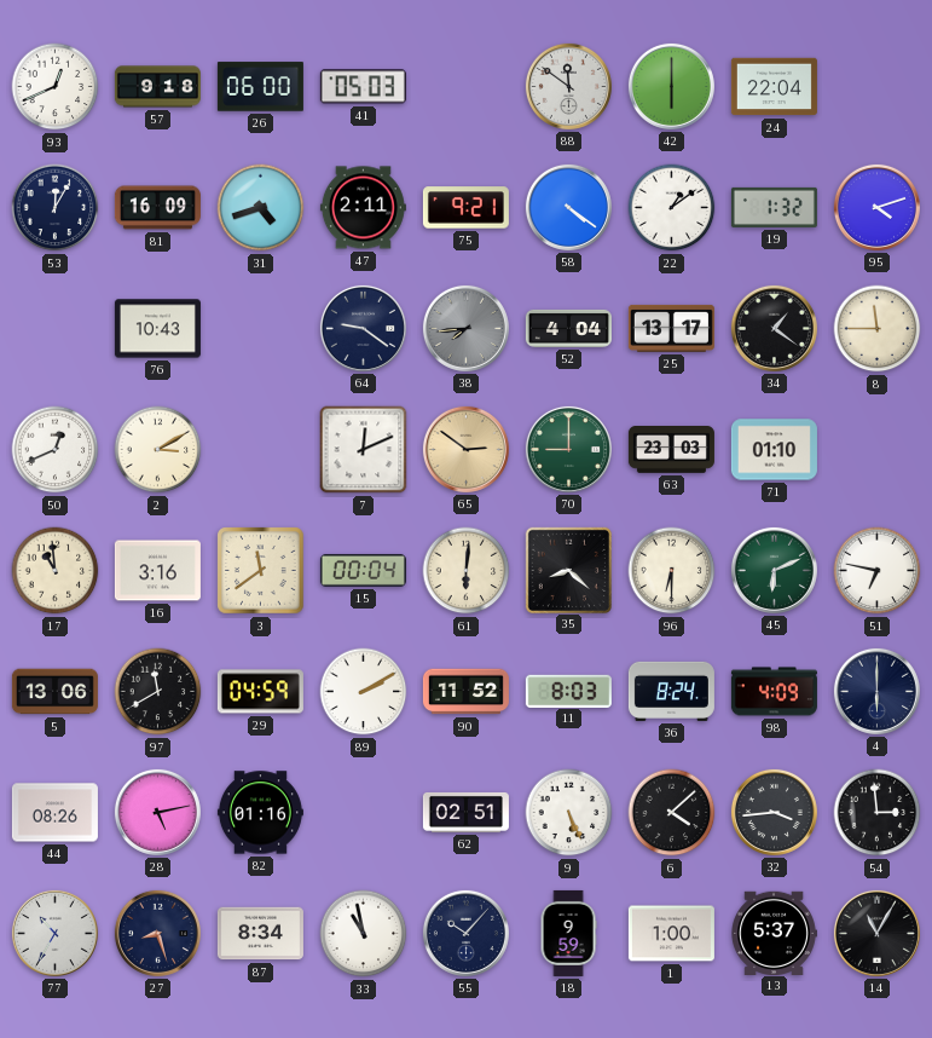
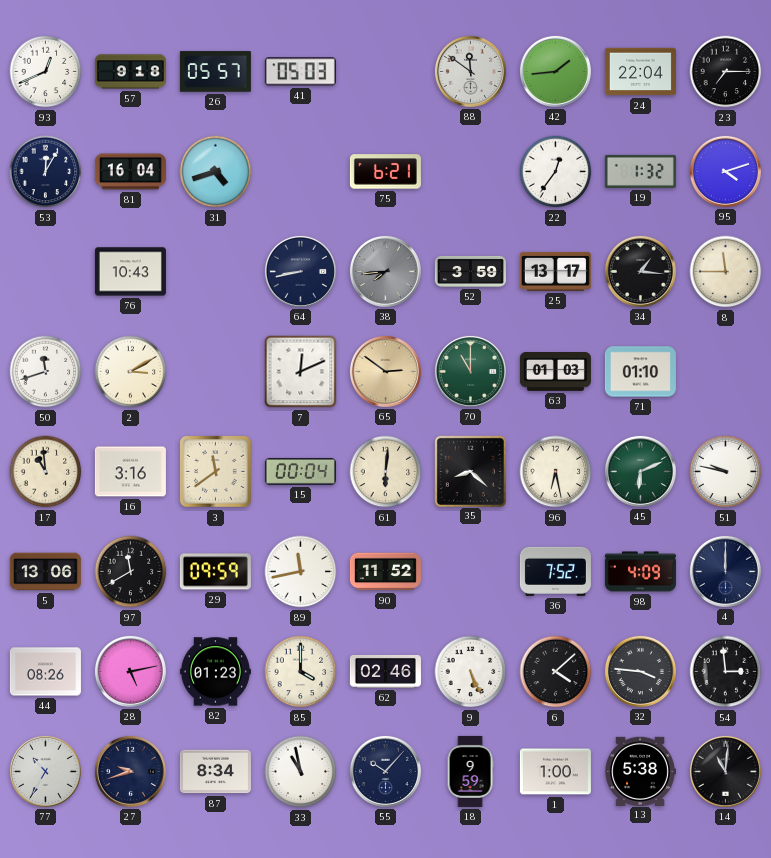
26: 06:00 -> 05:57
42: 6:00 -> 1:44
23: none -> 7:15
81: 16:09 -> 16:04
47: 2:11 -> none
75: 9:21 -> 6:21
58: 4:21 -> none
22: 1:09 -> 12:36
64: 9:21 -> 8:43
52: 4:04 -> 3:59
34: 1:21 -> 1:16
50: 12:41 -> 11:42
70: 9:00 -> 11:00
63: 23:03 -> 01:03
96: 6:30 -> 6:28
51: 6:47 -> 9:47
29: 04:59 -> 09:59
89: 2:10 -> 11:43
11: 8:03 -> none
36: 8:24 -> 7:52
4: 6:00 -> 12:00
82: 01:16 -> 01:23
85: none -> 4:00
62: 02:51 -> 02:46
32: 3:44 -> 3:46
27: 8:27 -> 9:42
13: 5:37 -> 5:38
14: 11:05 -> 11:01
